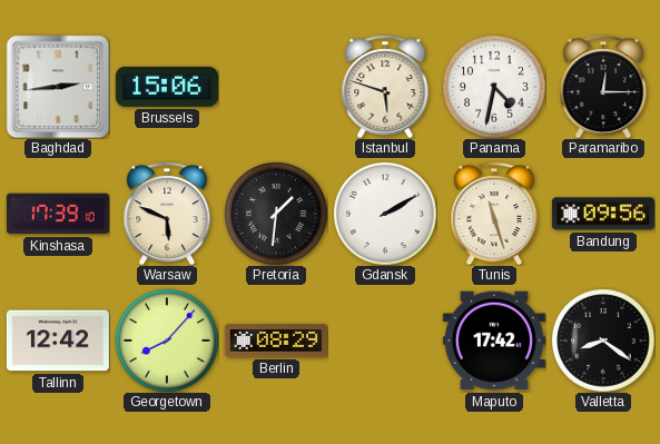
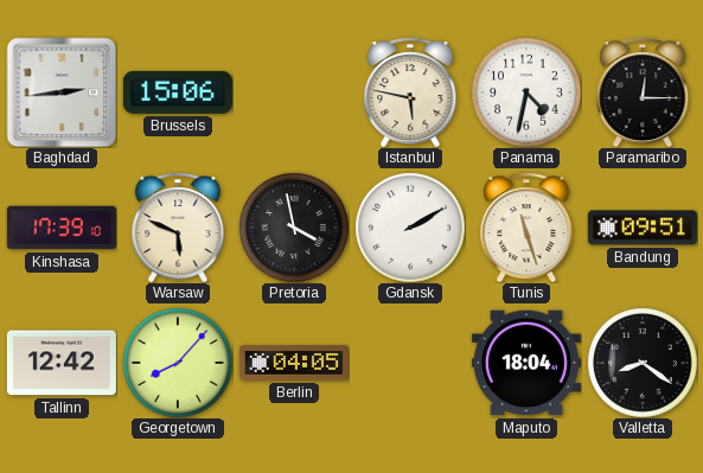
Istanbul: 5:48 -> 5:47
Pretoria: 1:31 -> 3:58
Bandung: 09:56 -> 09:51
Berlin: 08:29 -> 04:05
Maputo: 17:42 -> 18:04
